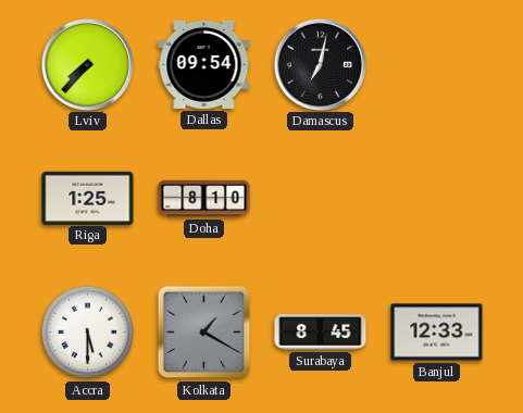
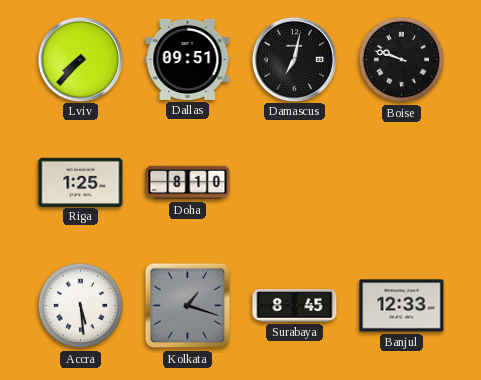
Dallas: 09:54 -> 09:51
Boise: none -> 9:48
Accra: 5:30 -> 5:29
Kolkata: 1:20 -> 1:18
